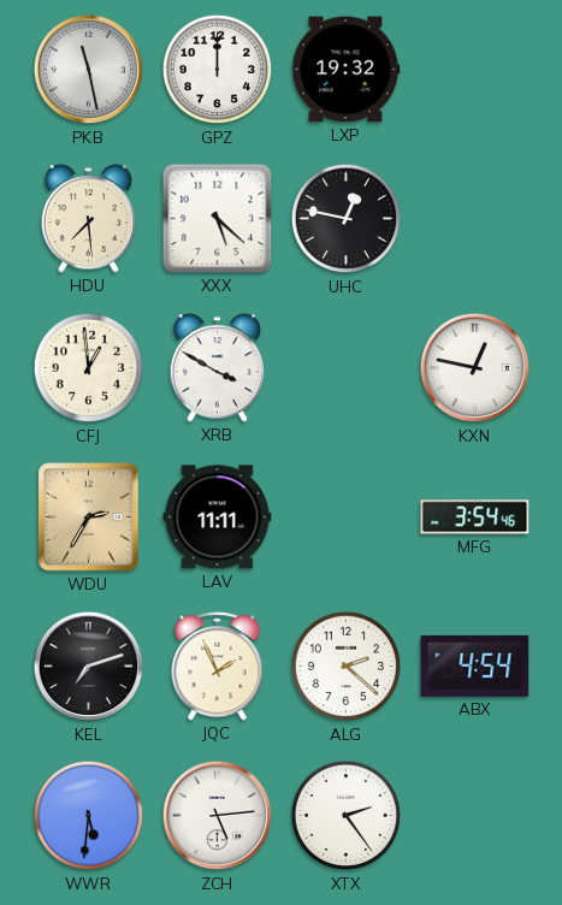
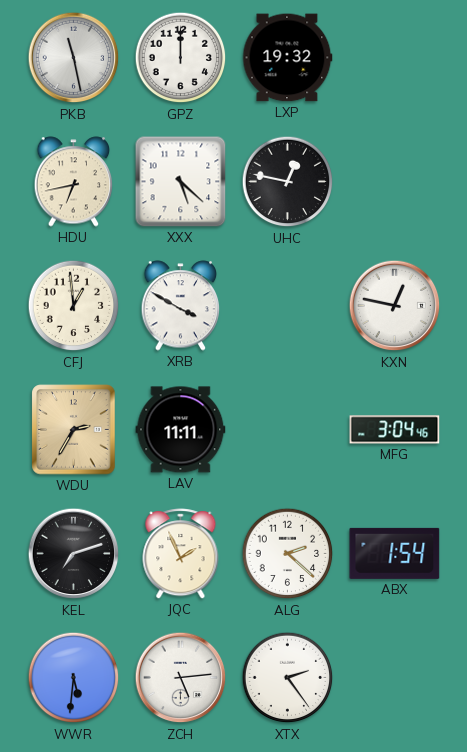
HDU: 7:29 -> 6:43
MFG: 3:54 -> 3:04
ABX: 4:54 -> 1:54
